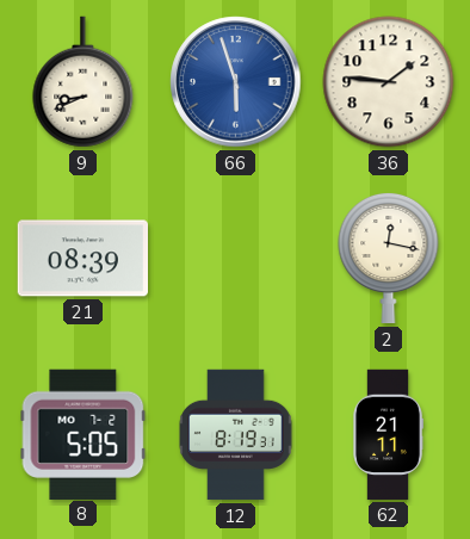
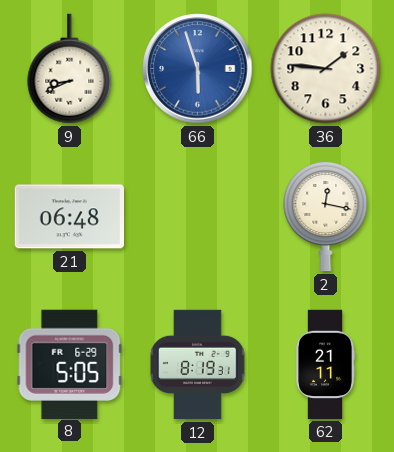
21: 08:39 -> 06:48
8 date: MO 7-2 -> FR 6-29
